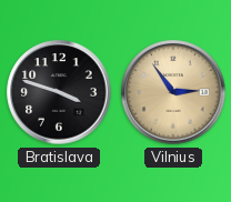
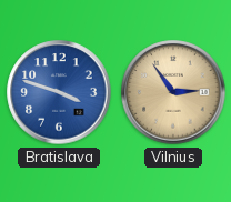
Bratislava dial: black -> blue
